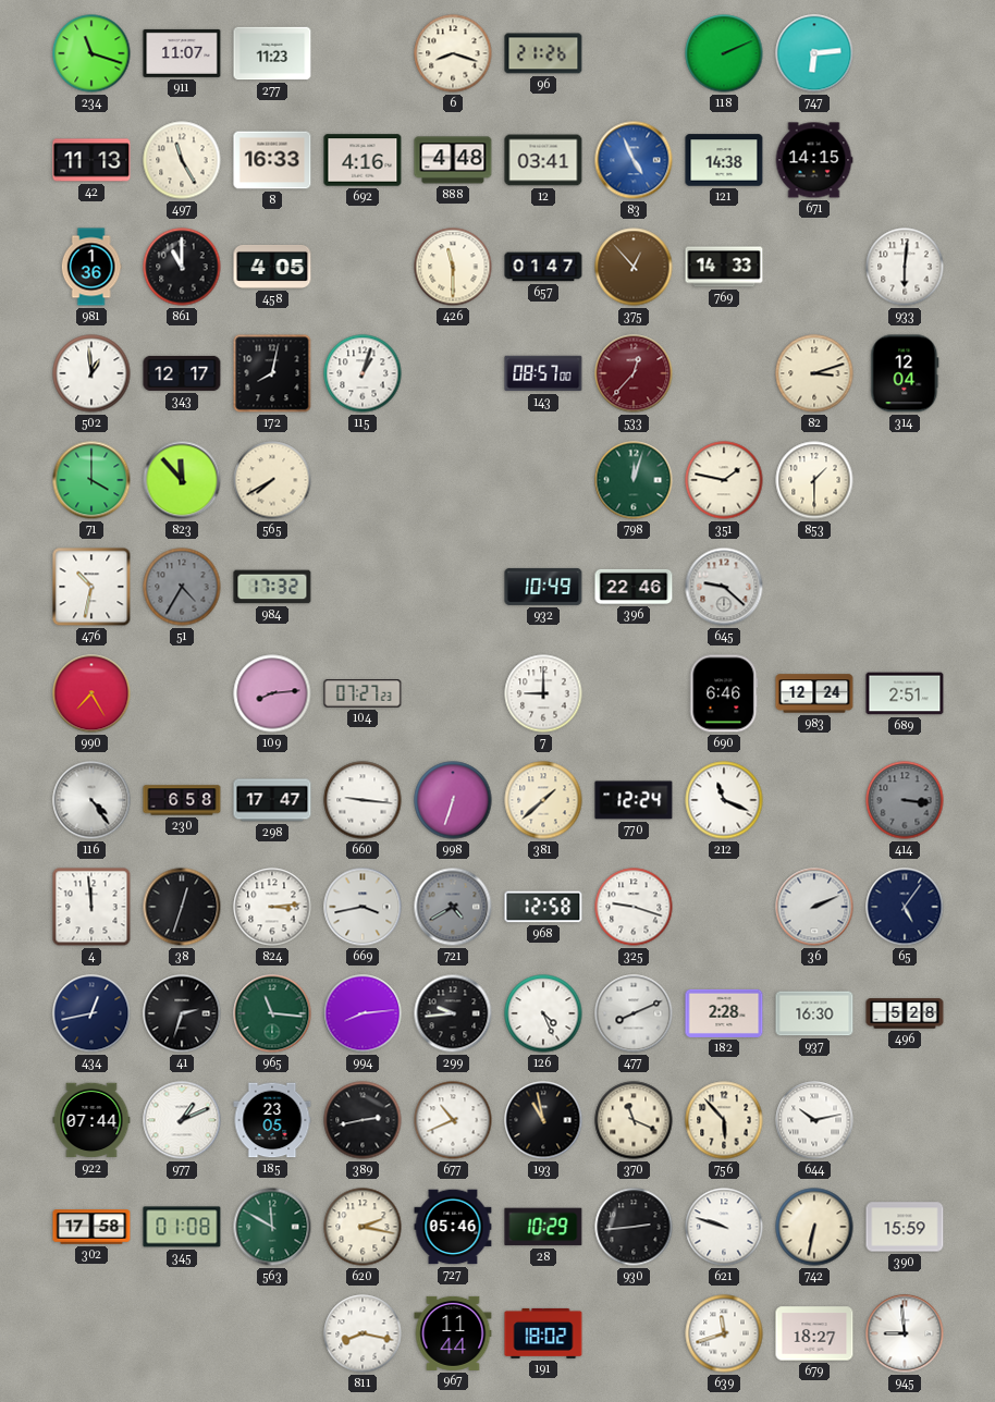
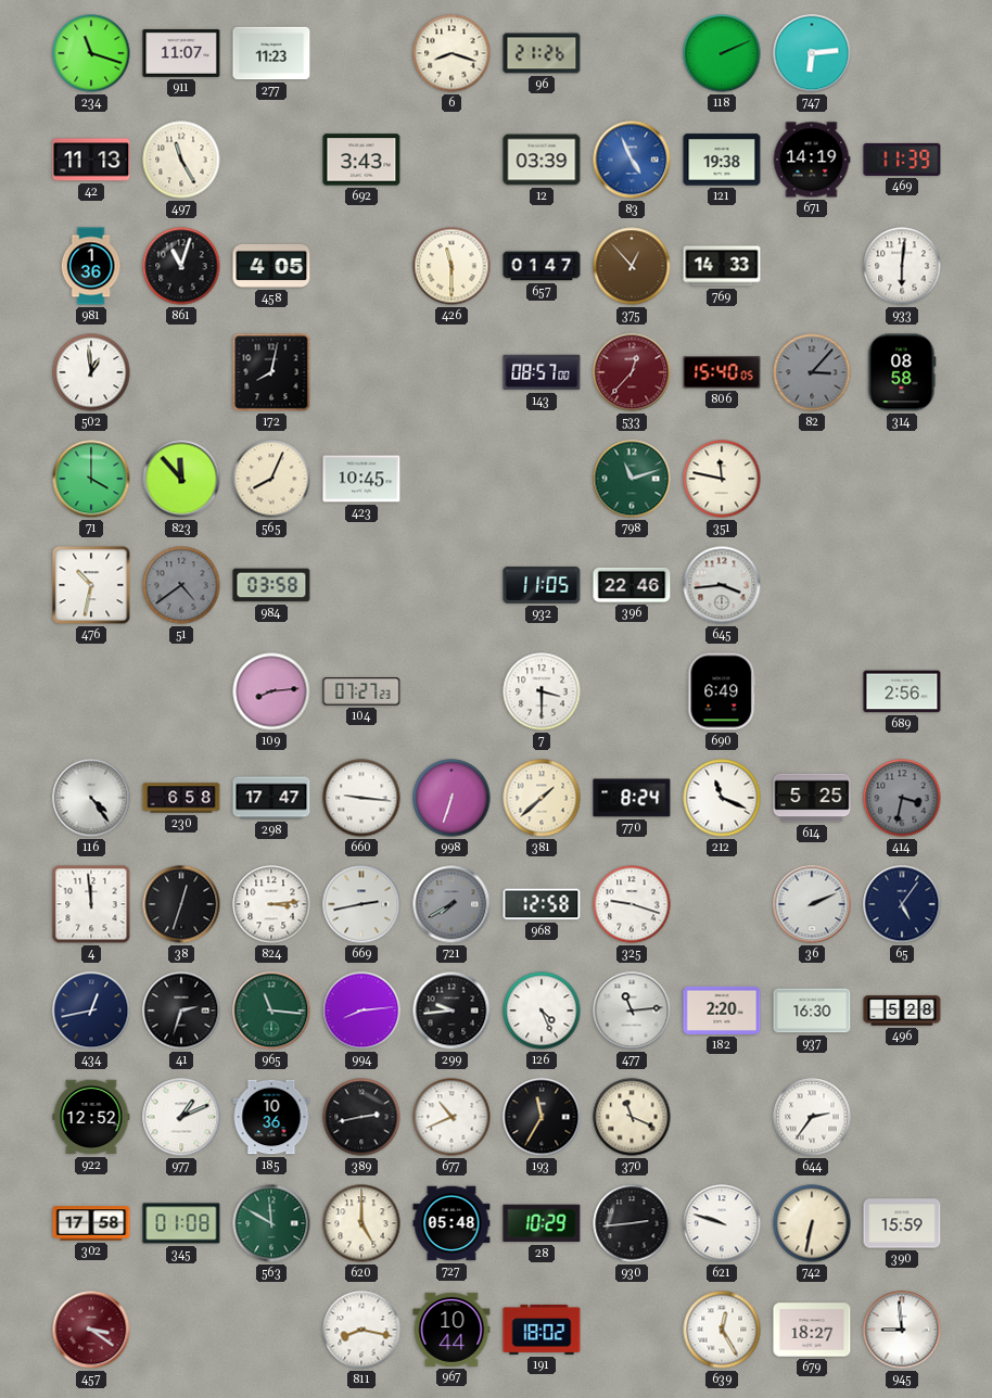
8: 16:33 -> none
692: 4:16 -> 3:43
888: 4:48 -> none
12: 03:41 -> 03:39
121: 14:38 -> 19:38
671: 14:15 -> 14:19
469: none -> 11:39
861: 11:00 -> 11:03
343: 12:17 -> none
115: 1:03 -> none
806: none -> 15:40
82: 3:12 -> 3:07
82 dial: cream -> grey
314: 12:04 -> 08:58
565: 7:40 -> 8:04
423: none -> 10:45
798: 12:03 -> 11:12
351: 1:47 -> 11:47
853: 1:30 -> none
51: 4:35 -> 4:39
984: 17:32 -> 03:58
932: 10:49 -> 11:05
645: 9:22 -> 3:44
990: 7:25 -> none
7: 9:00 -> 3:30
690: 6:46 -> 6:49
983: 12:24 -> none
689: 2:51 -> 2:56
770: 12:24 -> 8:24
614: none -> 5:25
414: 3:16 -> 3:32
669: 3:43 -> 2:43
721: 4:40 -> 7:40
477: 8:11 -> 11:14
182: 2:28 -> 2:20
922: 07:44 -> 12:52
185: 23:05 -> 10:36
193: 10:58 -> 11:35
756: 5:53 -> none
644: 10:13 -> 2:36
620: 2:17 -> 5:00
727: 05:46 -> 05:48
457: none -> 3:21
967: 11:44 -> 10:44
639: 11:42 -> 12:25
